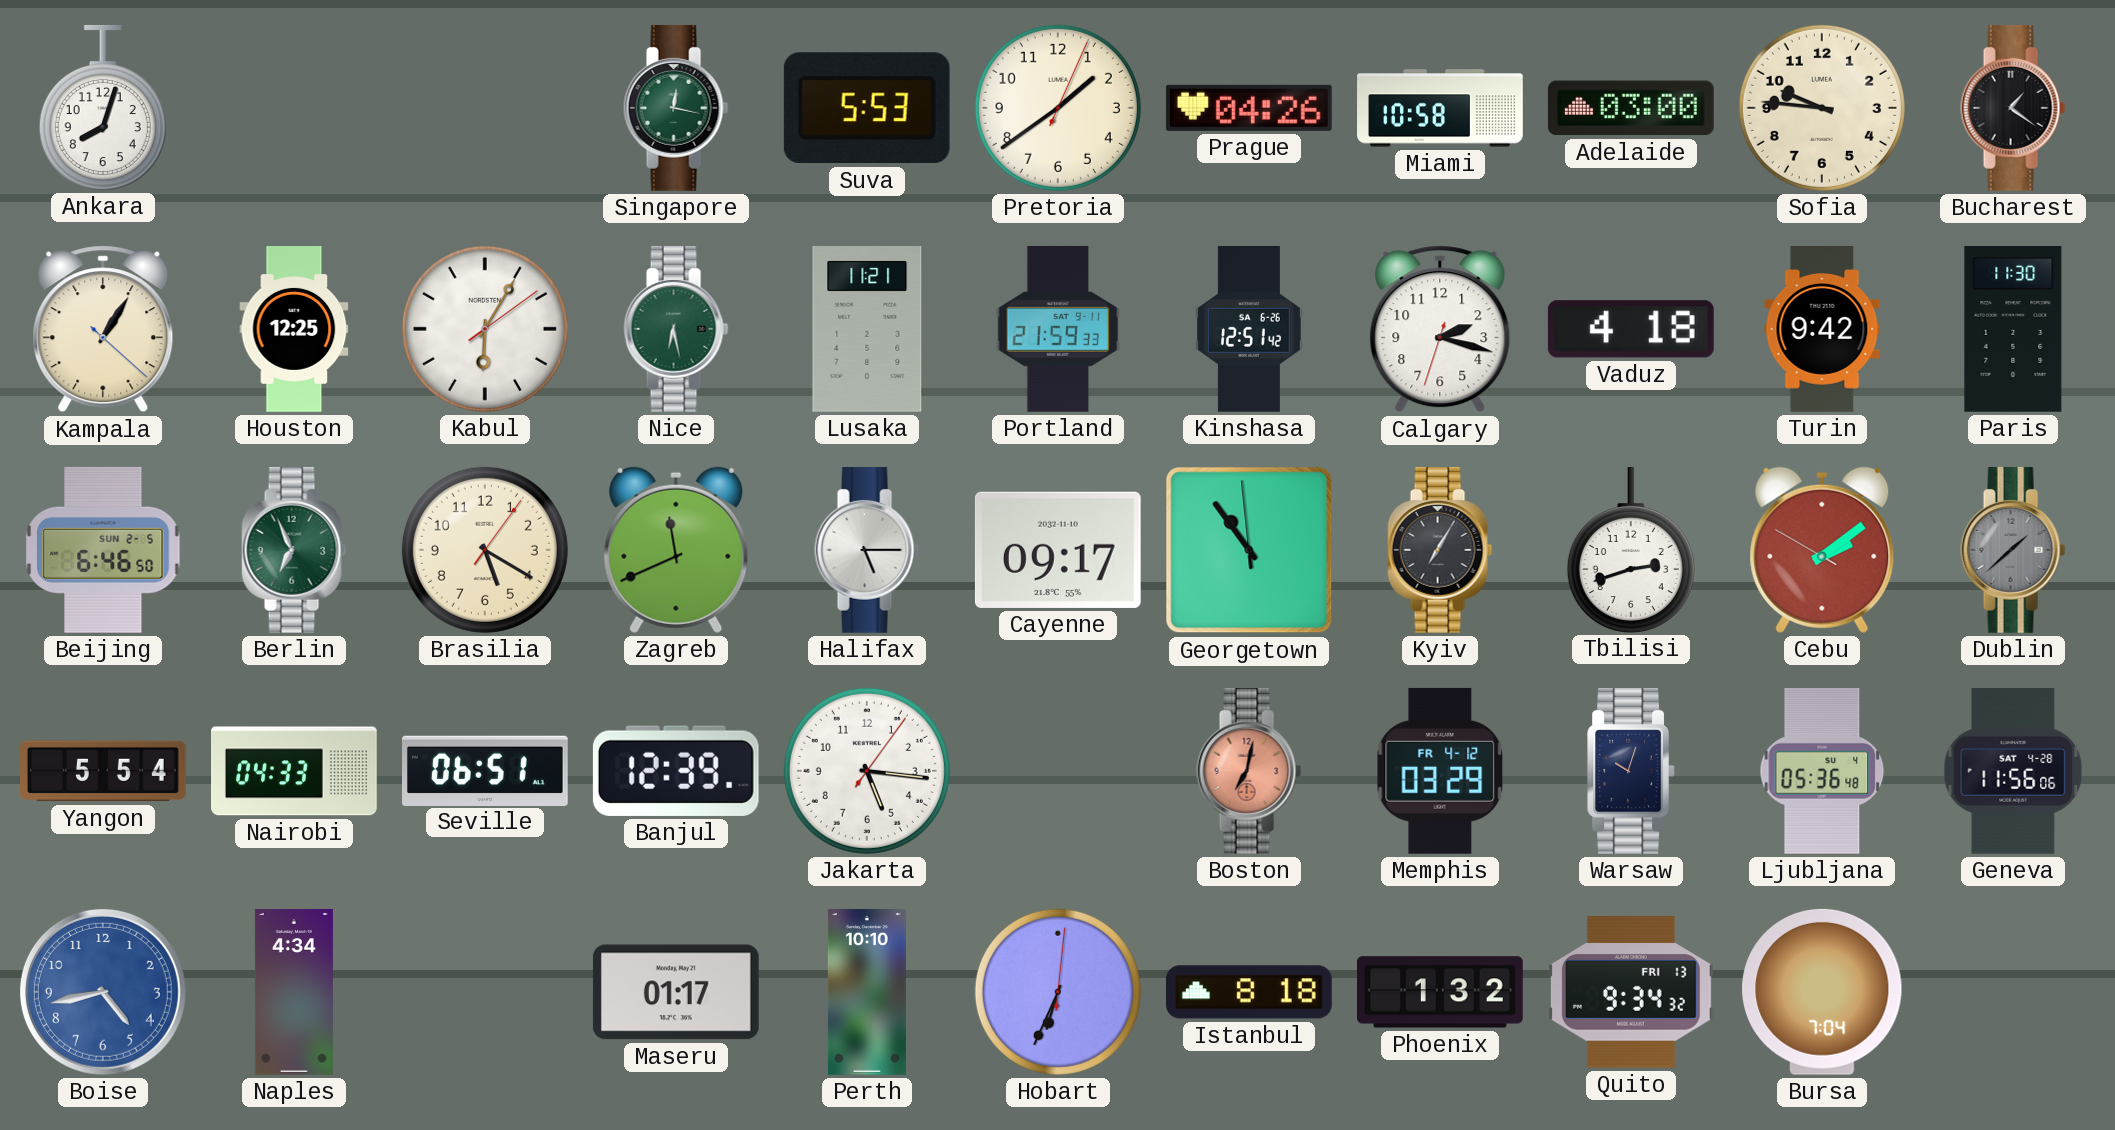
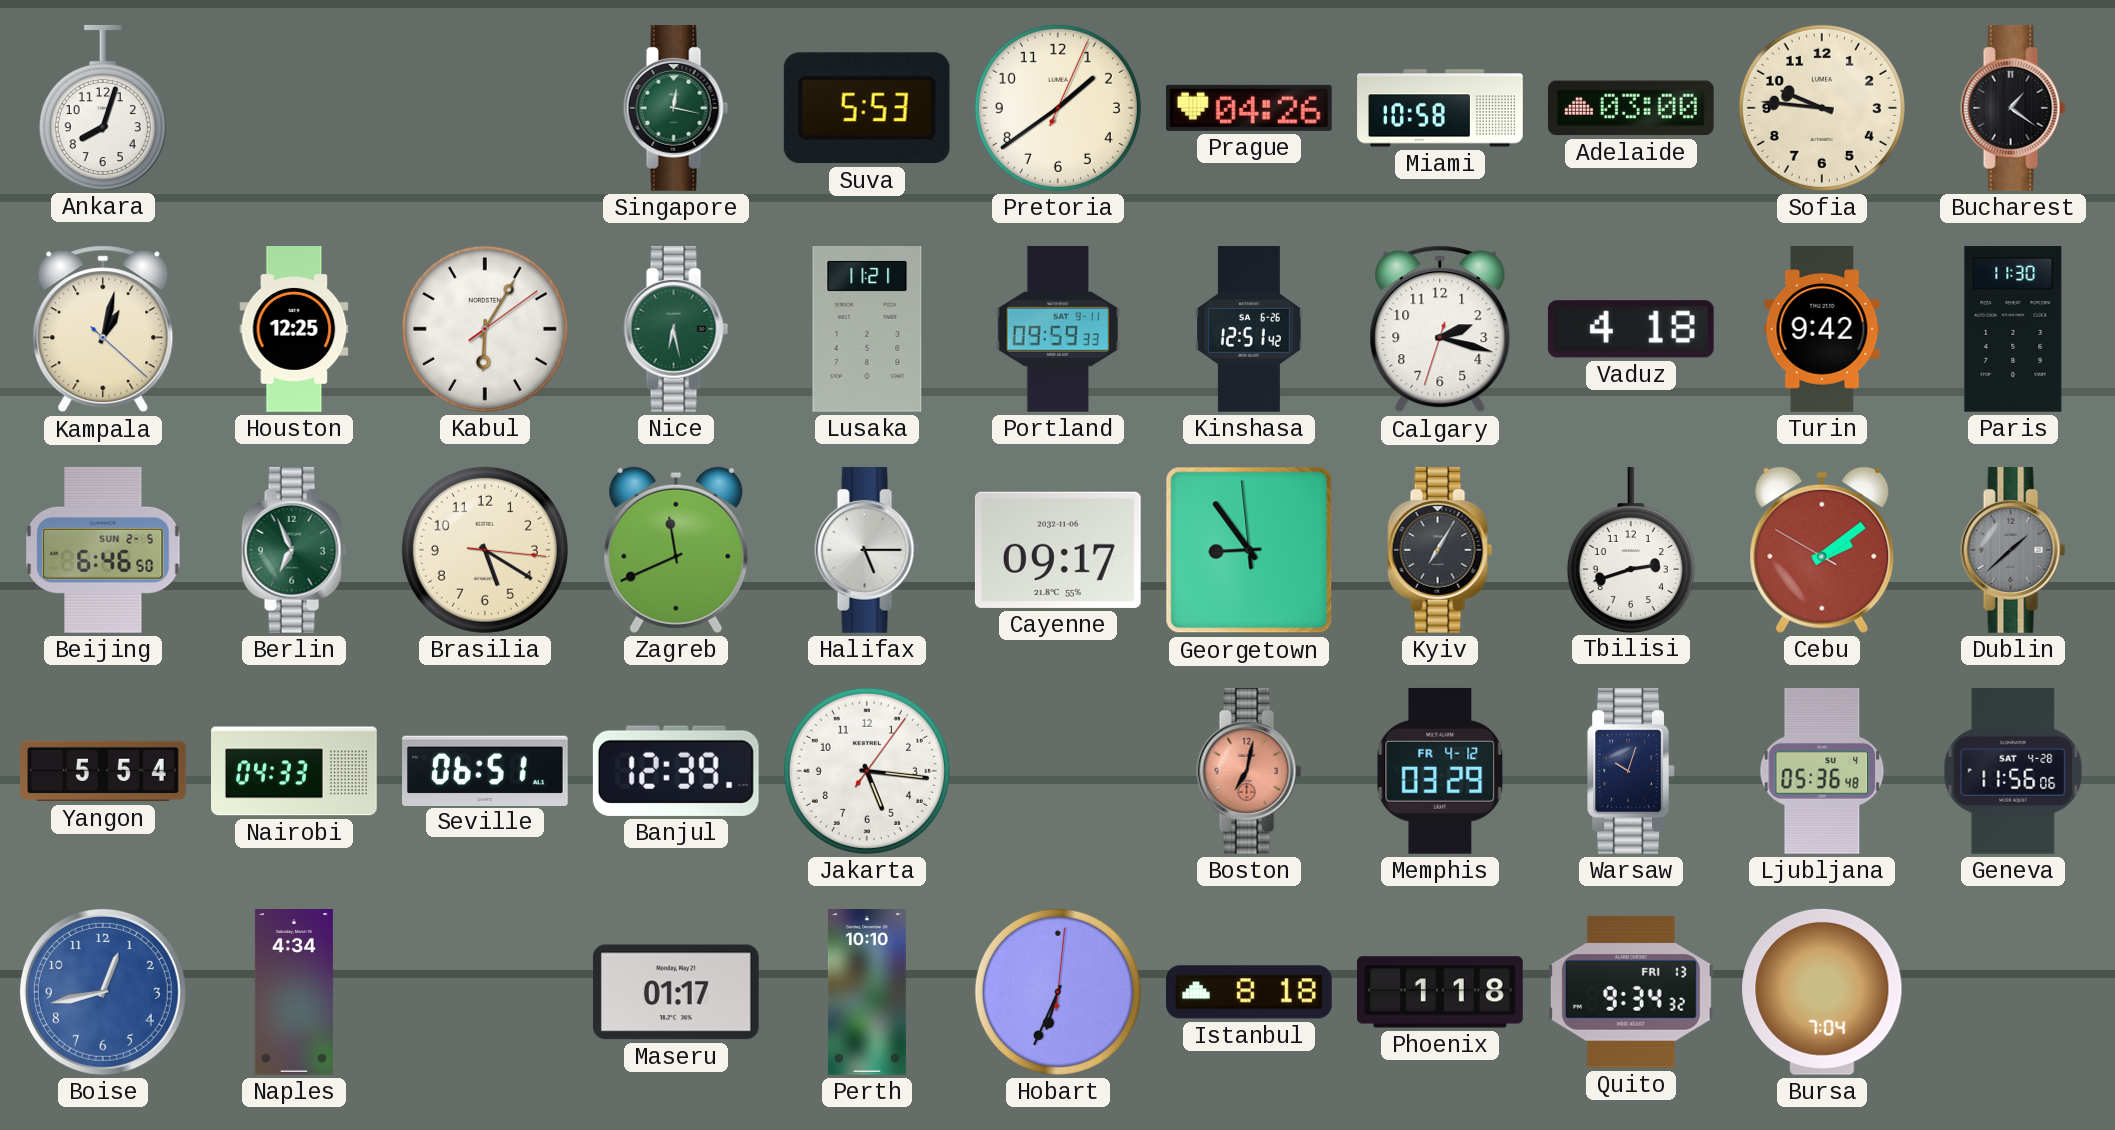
Kampala: 1:05 -> 1:02
Portland: 21:59 -> 09:59
Brasilia: 5:20:06 -> 5:20:16
Cayenne date: 2032-11-10 -> 2032-11-06
Georgetown: 10:53 -> 8:53
Boise: 4:43 -> 12:43
Phoenix: 1:32 -> 1:18
